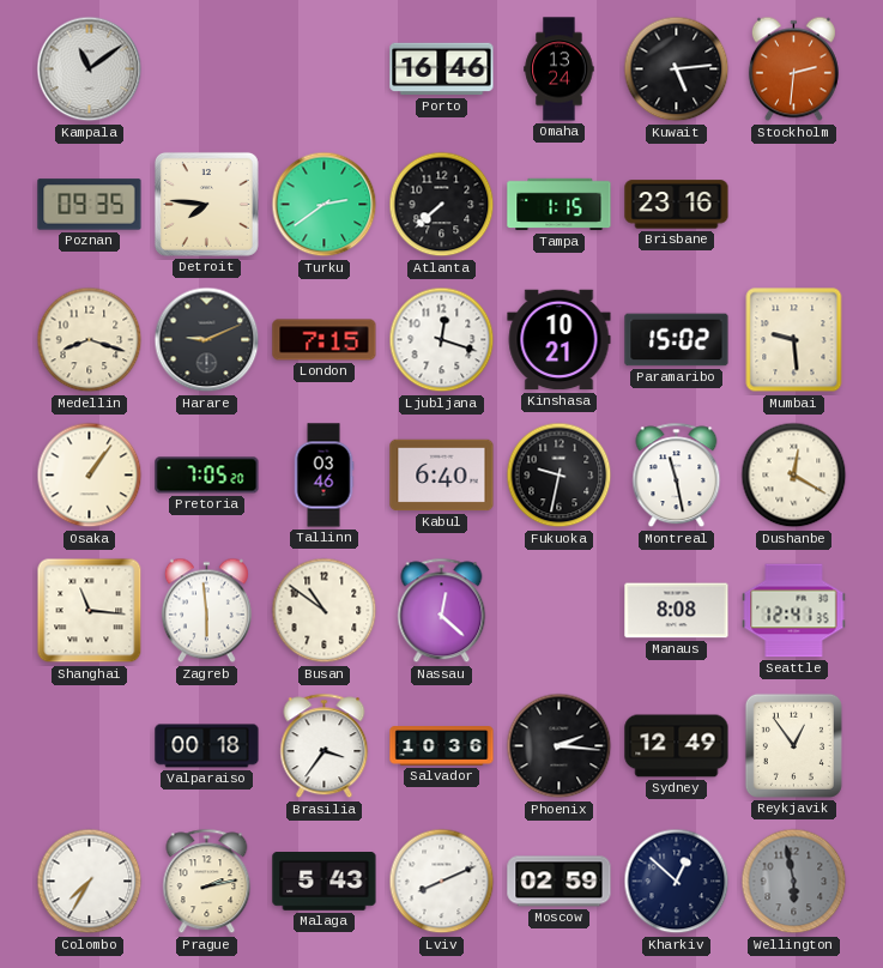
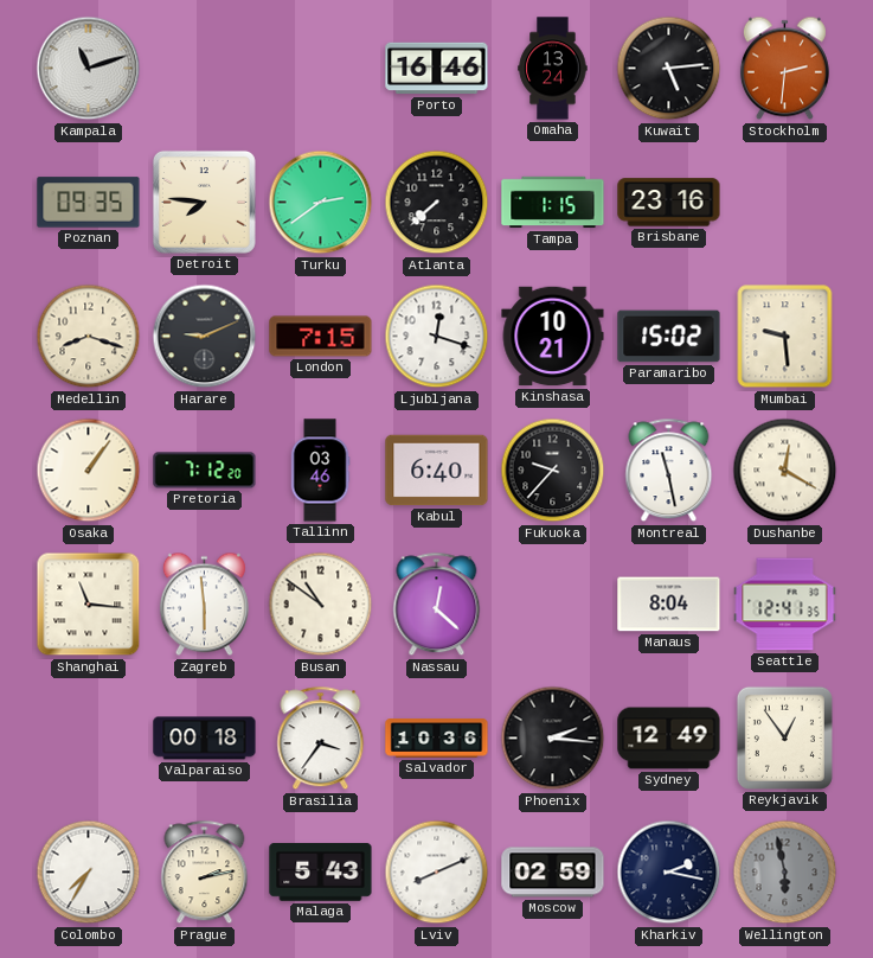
Kampala: 11:09 -> 11:12
Pretoria: 7:05 -> 7:12
Fukuoka: 9:32 -> 9:37
Manaus: 8:08 -> 8:04
Kharkiv: 12:52 -> 2:17
